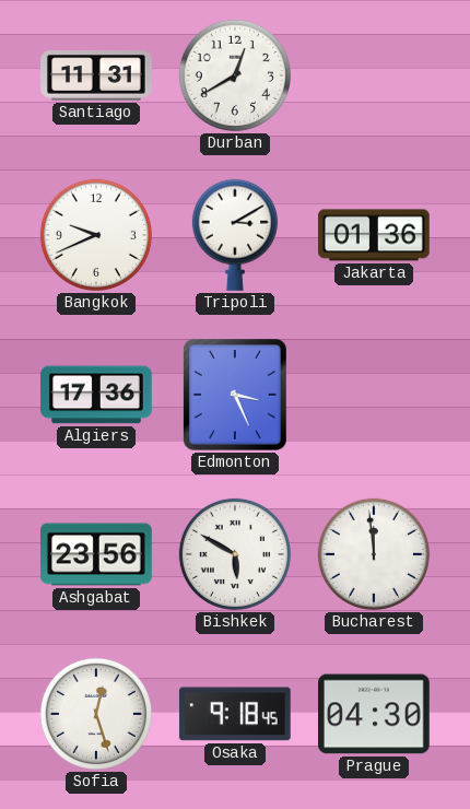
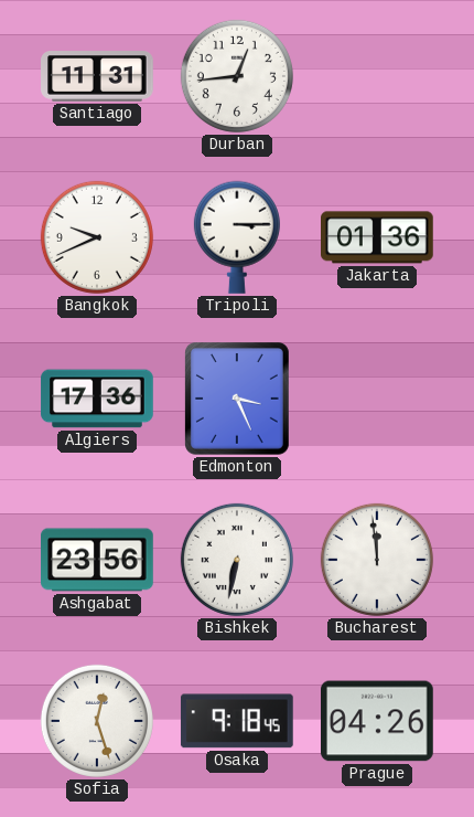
Durban: 12:40 -> 12:44
Tripoli: 3:10 -> 3:15
Bishkek: 5:50 -> 6:32
Prague: 04:30 -> 04:26
